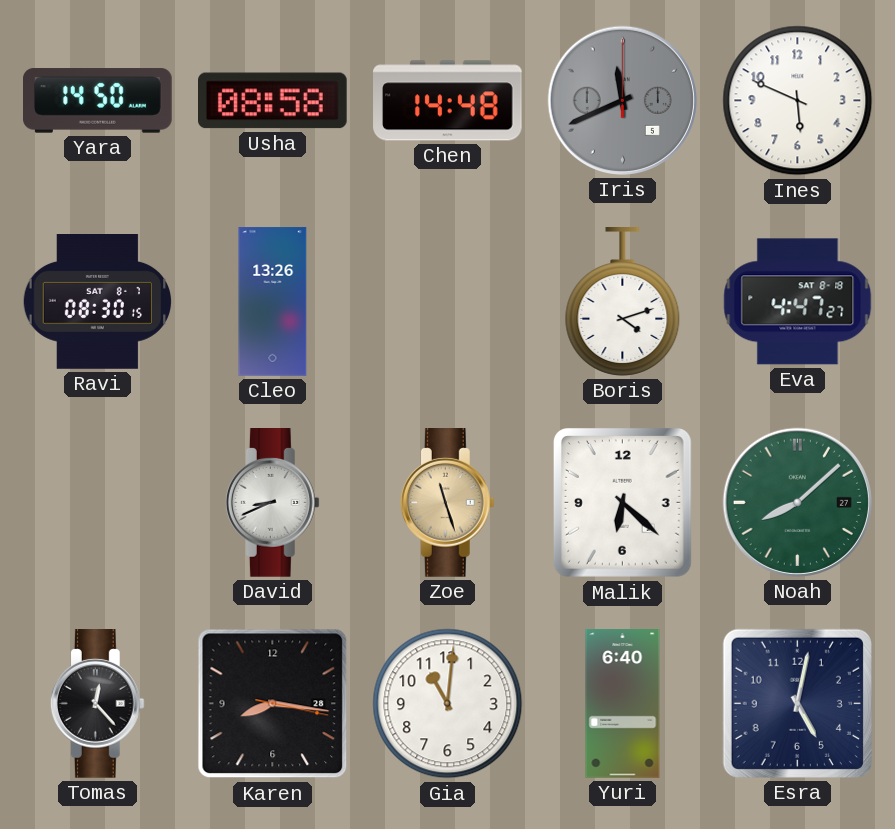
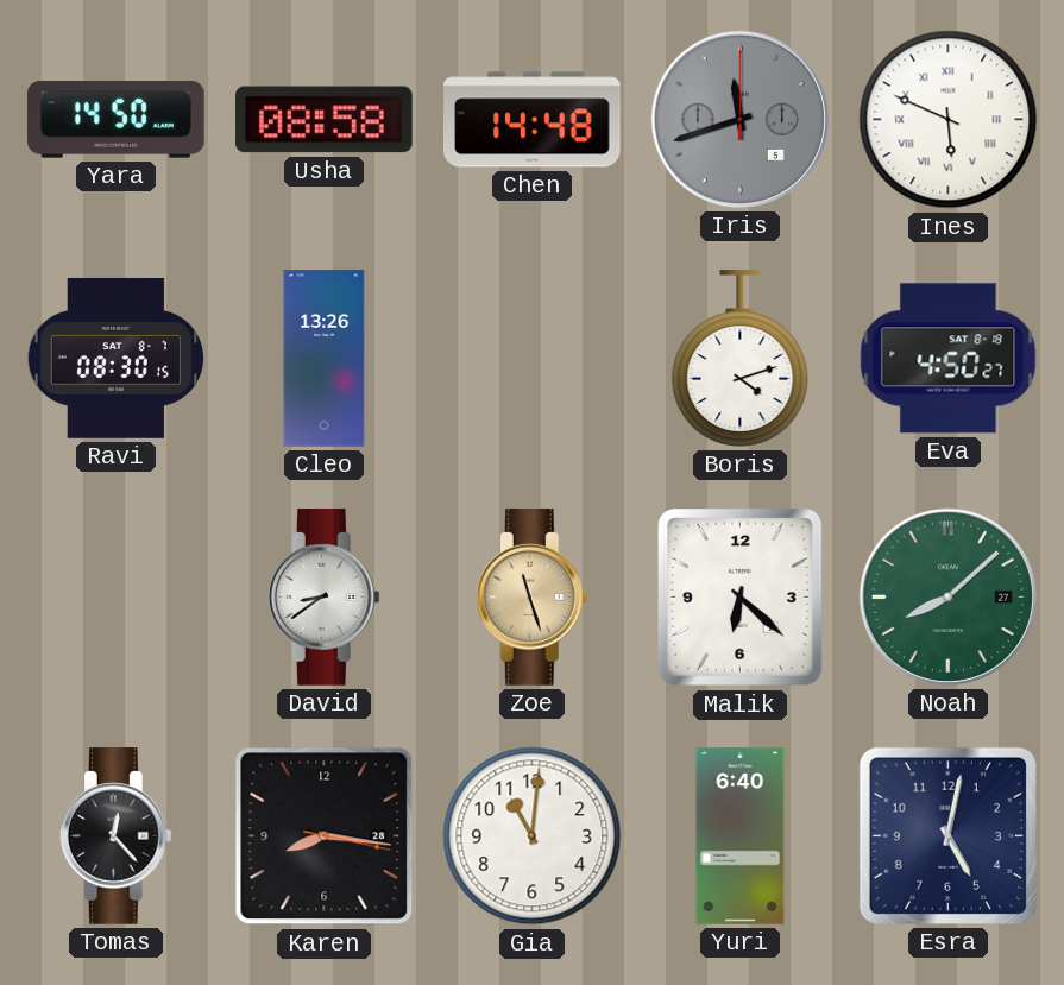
Iris: 11:41 -> 11:42
Ines numerals: Arabic -> Roman
Eva: 4:47 -> 4:50
David: 8:41 -> 8:39
